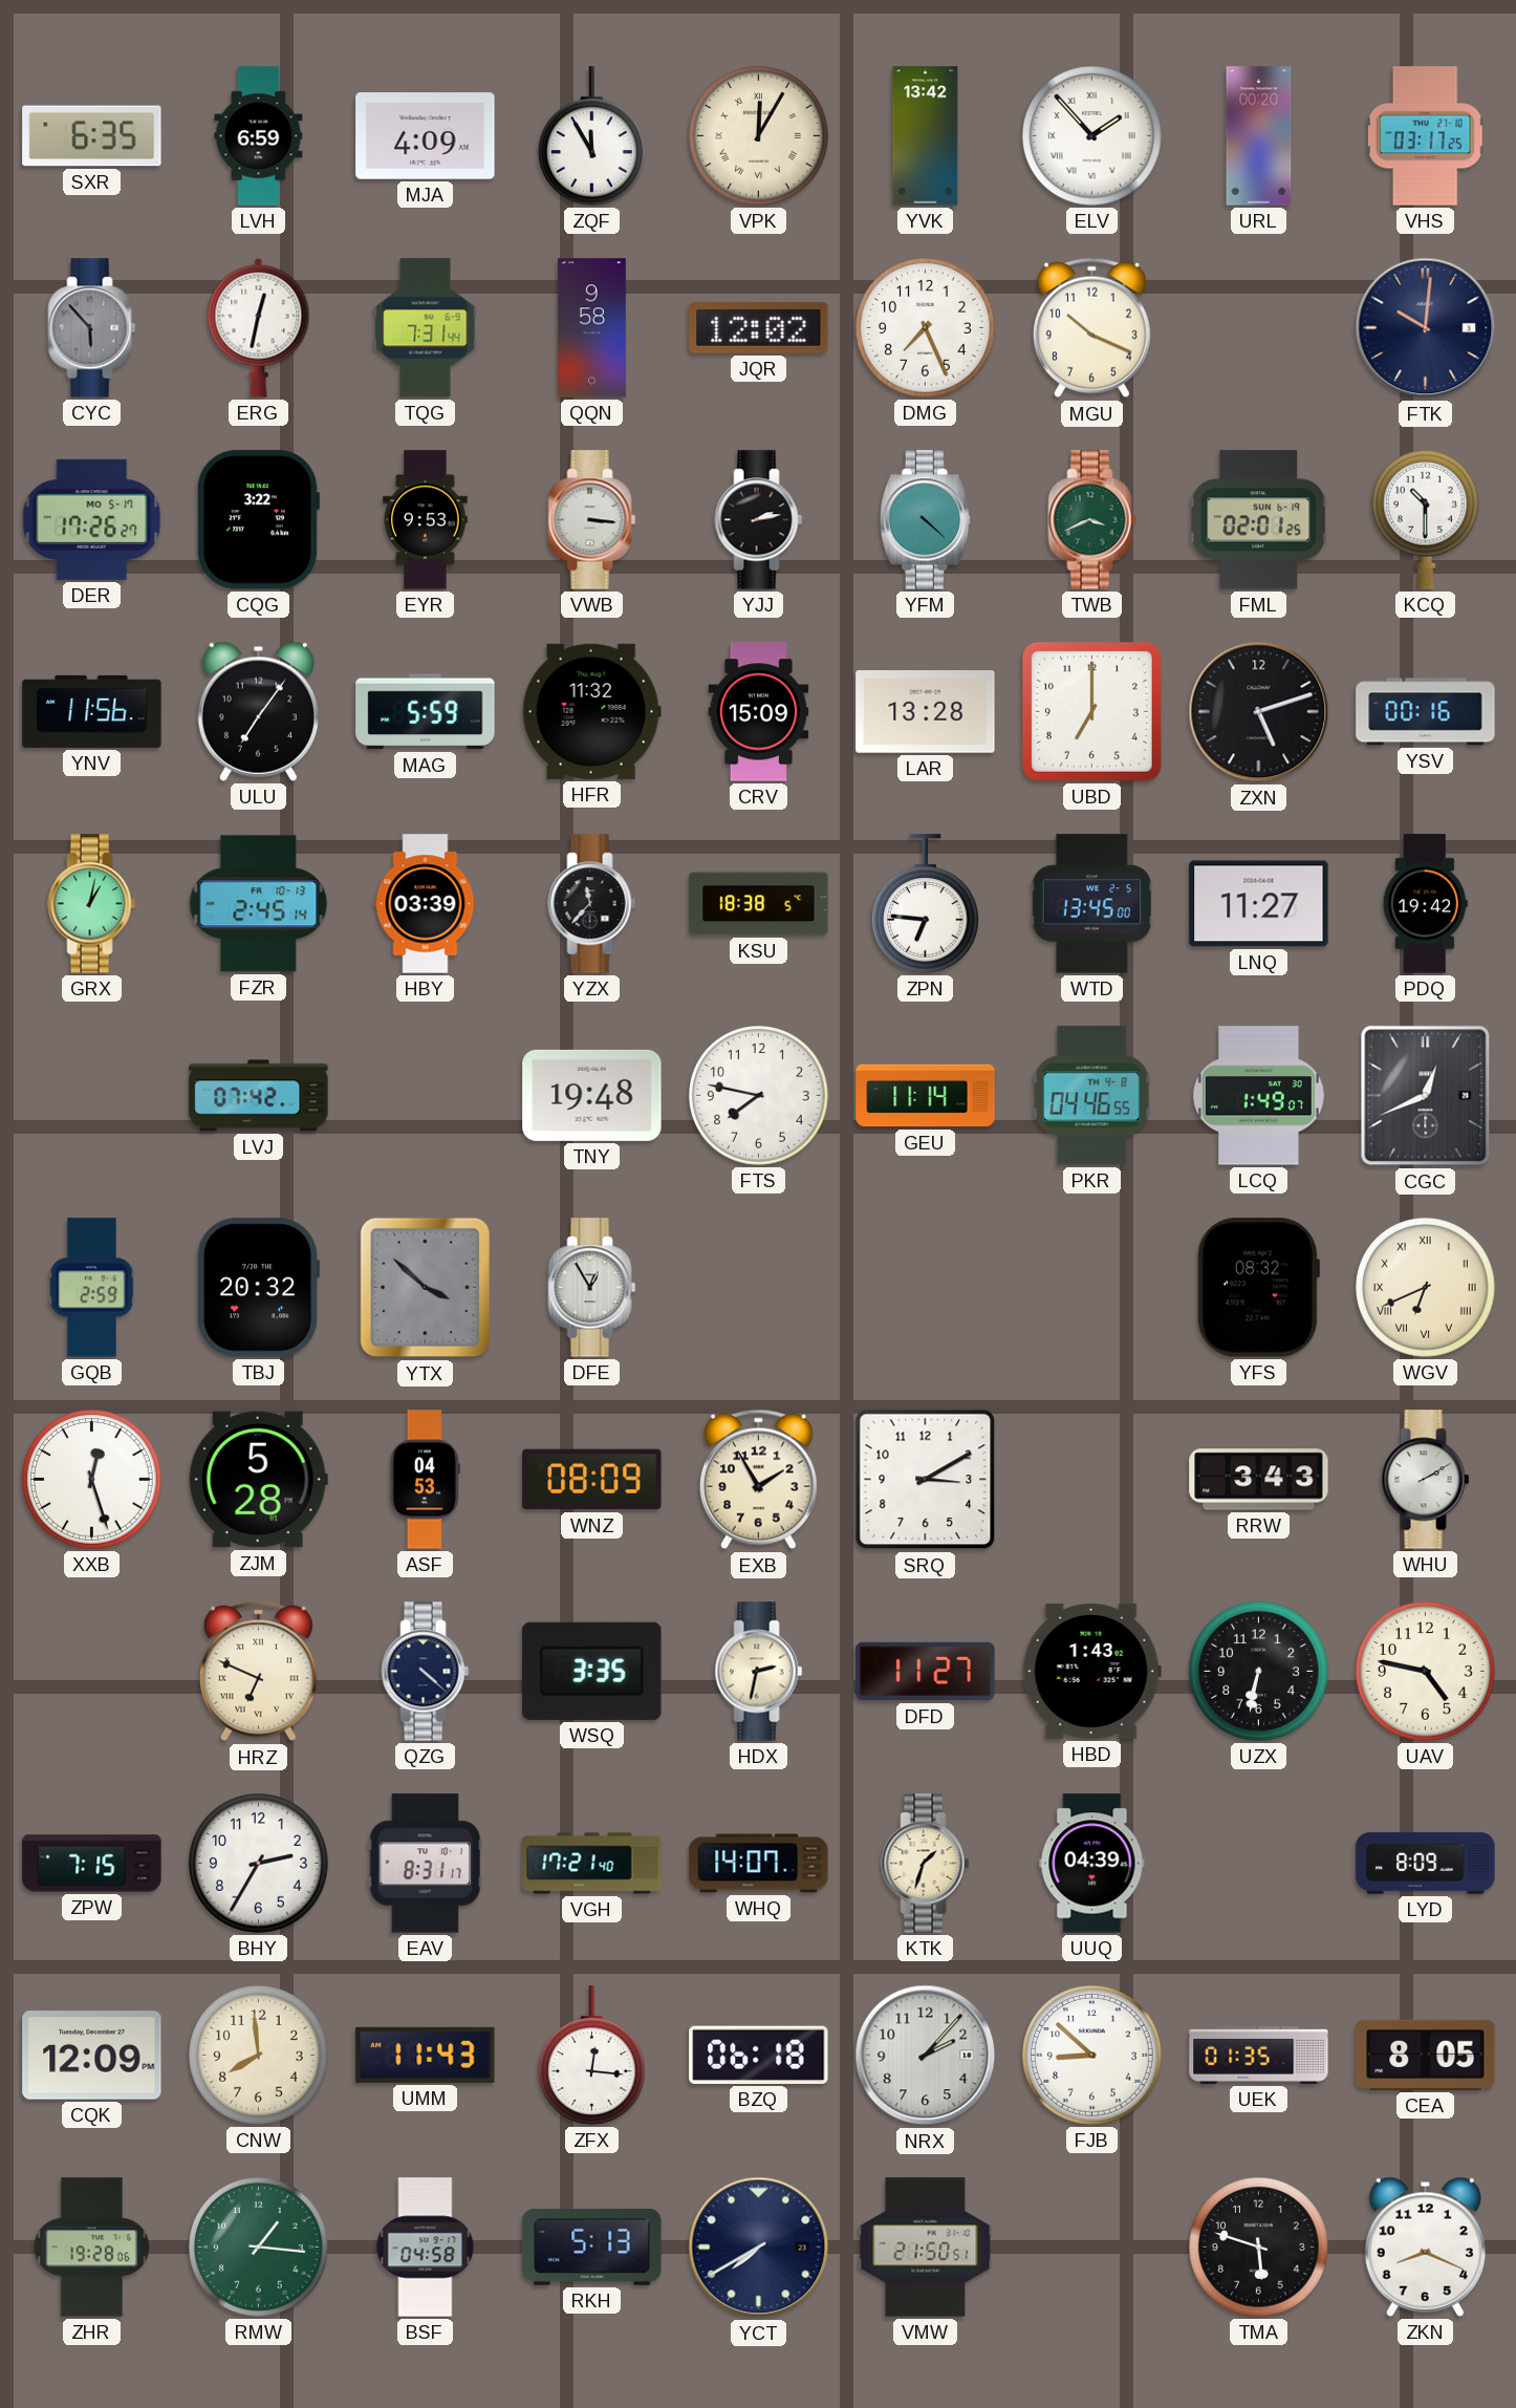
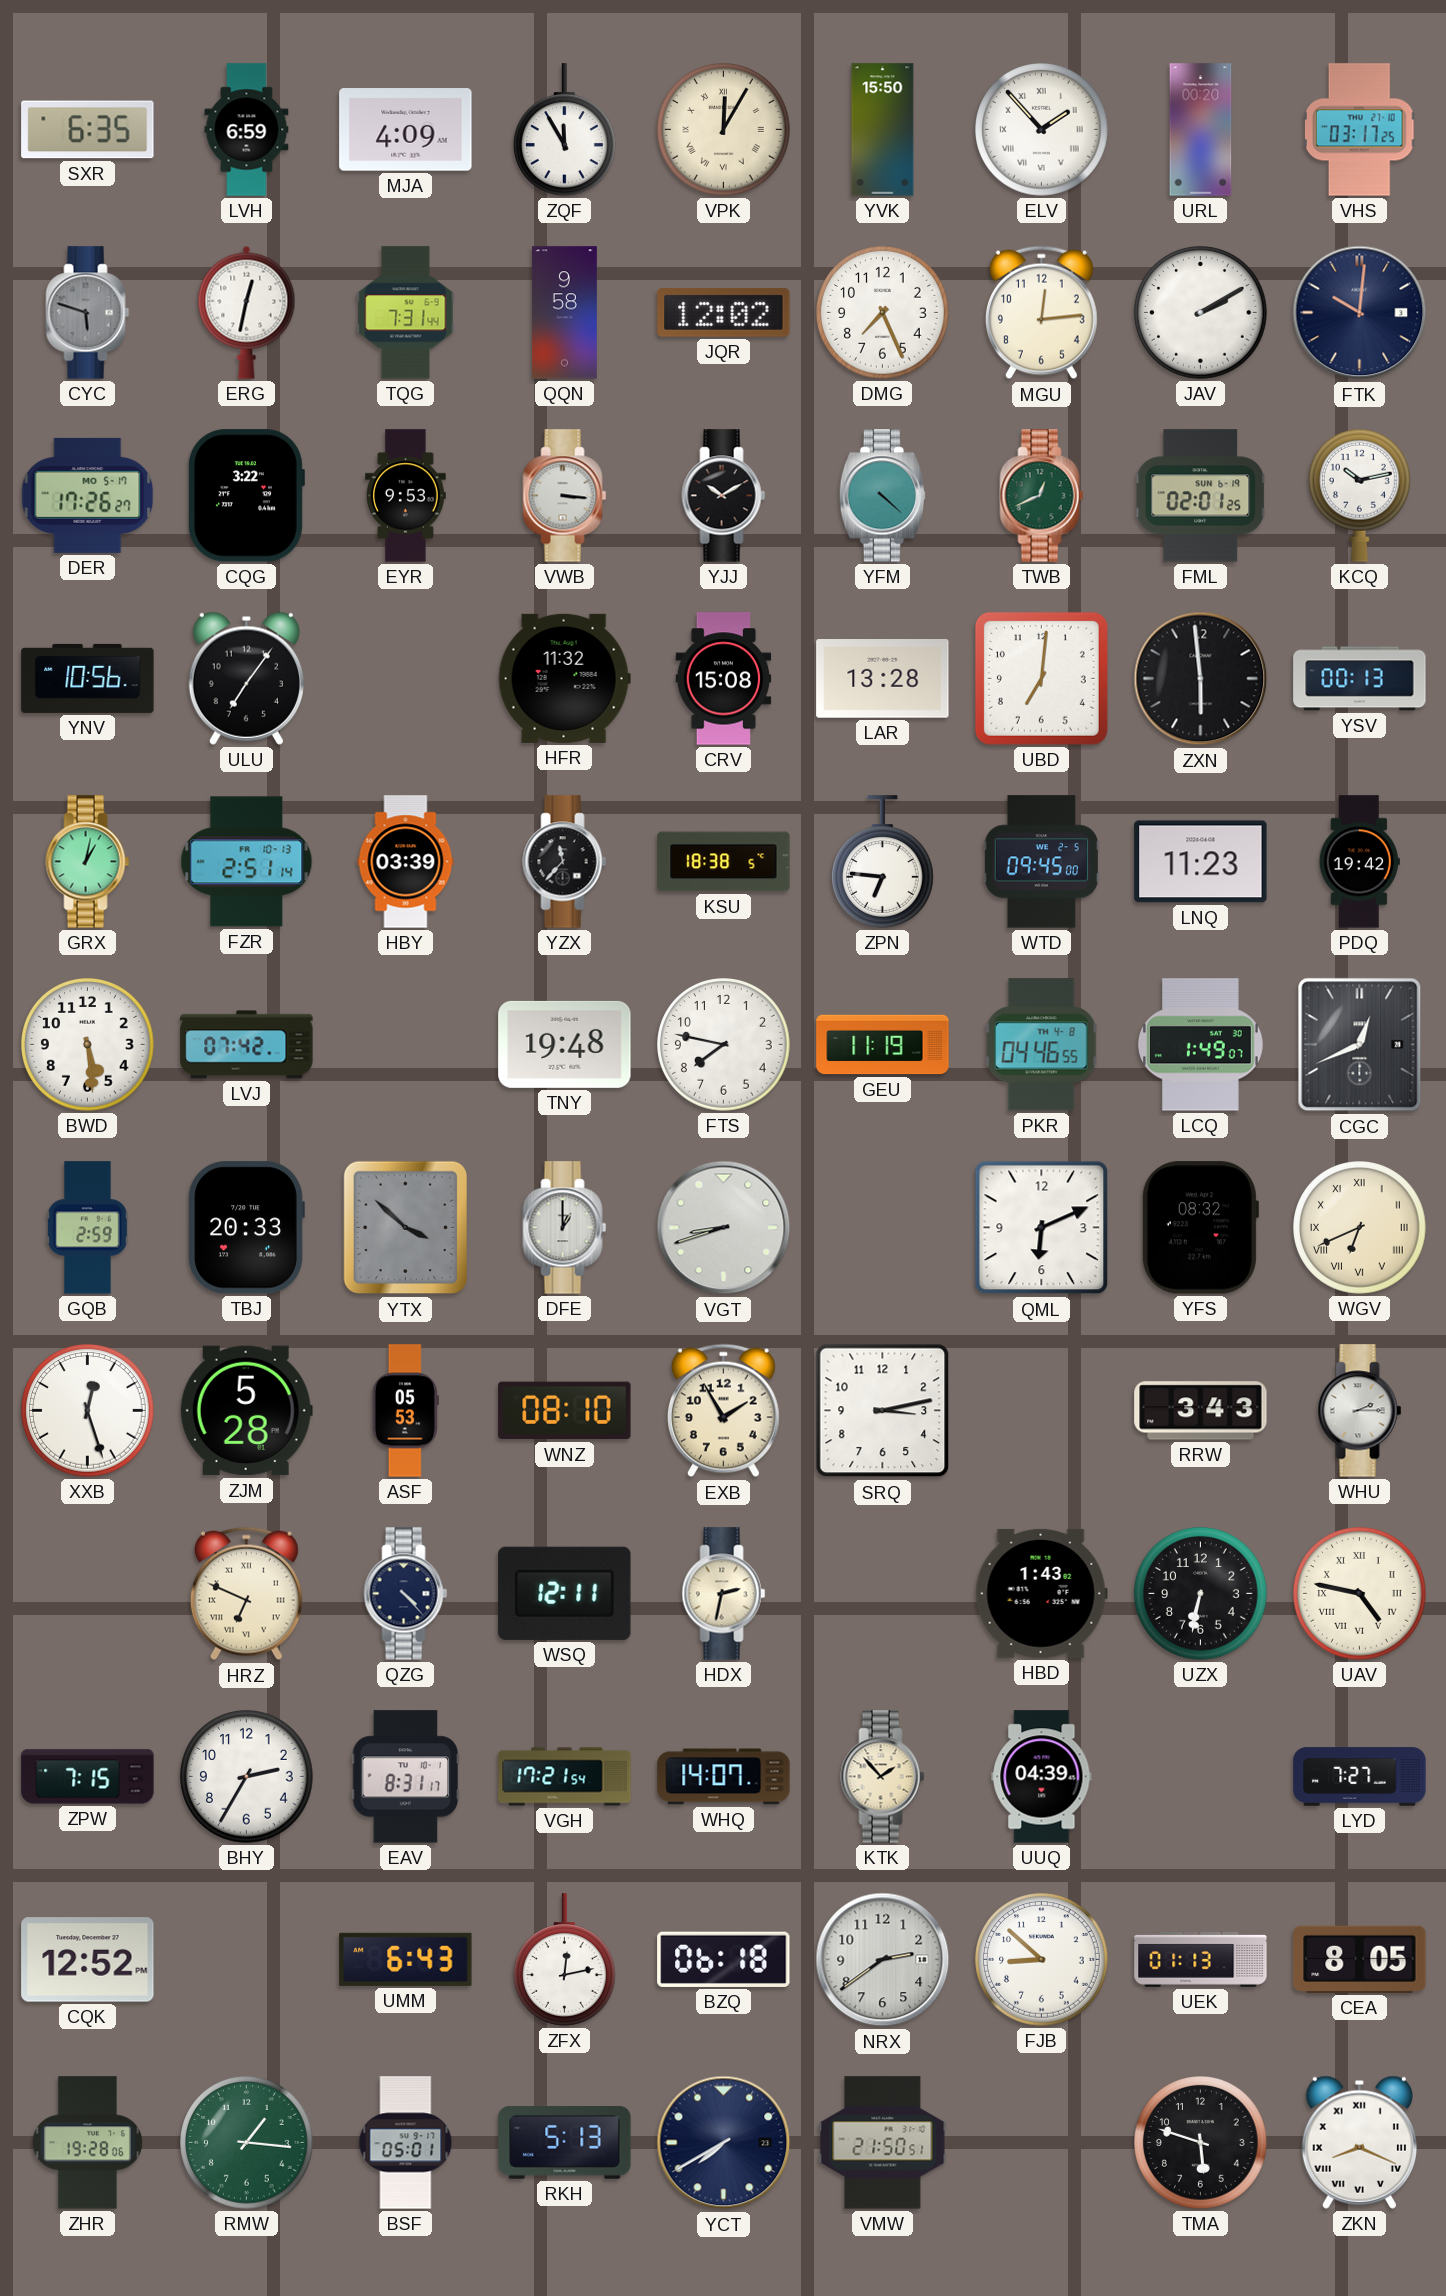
YVK: 13:42 -> 15:50
CYC: 5:53 -> 5:48
MGU: 10:19 -> 12:14
JAV: none -> 2:10
YJJ: 2:13 -> 10:10
TWB: 3:41 -> 12:41
KCQ: 10:30 -> 10:13
YNV: 11:56 -> 10:56
MAG: 5:59 -> none
CRV: 15:09 -> 15:08
UBD: 7:00 -> 7:01
ZXN: 5:12 -> 5:59
YSV: 00:16 -> 00:13
FZR: 2:45 -> 2:51
WTD: 13:45 -> 09:45
LNQ: 11:27 -> 11:23
BWD: none -> 5:29
GEU: 11:14 -> 11:19
TBJ: 20:32 -> 20:33
DFE: 12:55 -> 1:00
VGT: none -> 8:42
QML: none -> 6:11
ASF: 04:53 -> 05:53
WNZ: 08:09 -> 08:10
SRQ: 3:10 -> 3:13
WHU: 2:10 -> 2:15
QZG: 4:22 -> 4:23
WSQ: 3:35 -> 12:11
DFD: 11:27 -> none
UAV numerals: Arabic -> Roman
VGH: 17:21:40 -> 17:21:54
KTK: 1:33 -> 1:53
LYD: 8:09 -> 7:27
CQK: 12:09 -> 12:52
CNW: 7:59 -> none
UMM: 11:43 -> 6:43
ZFX: 12:16 -> 12:13
NRX: 2:07 -> 2:39
UEK: 01:35 -> 01:13
BSF: 04:58 -> 05:01
ZKN numerals: Arabic -> Roman
